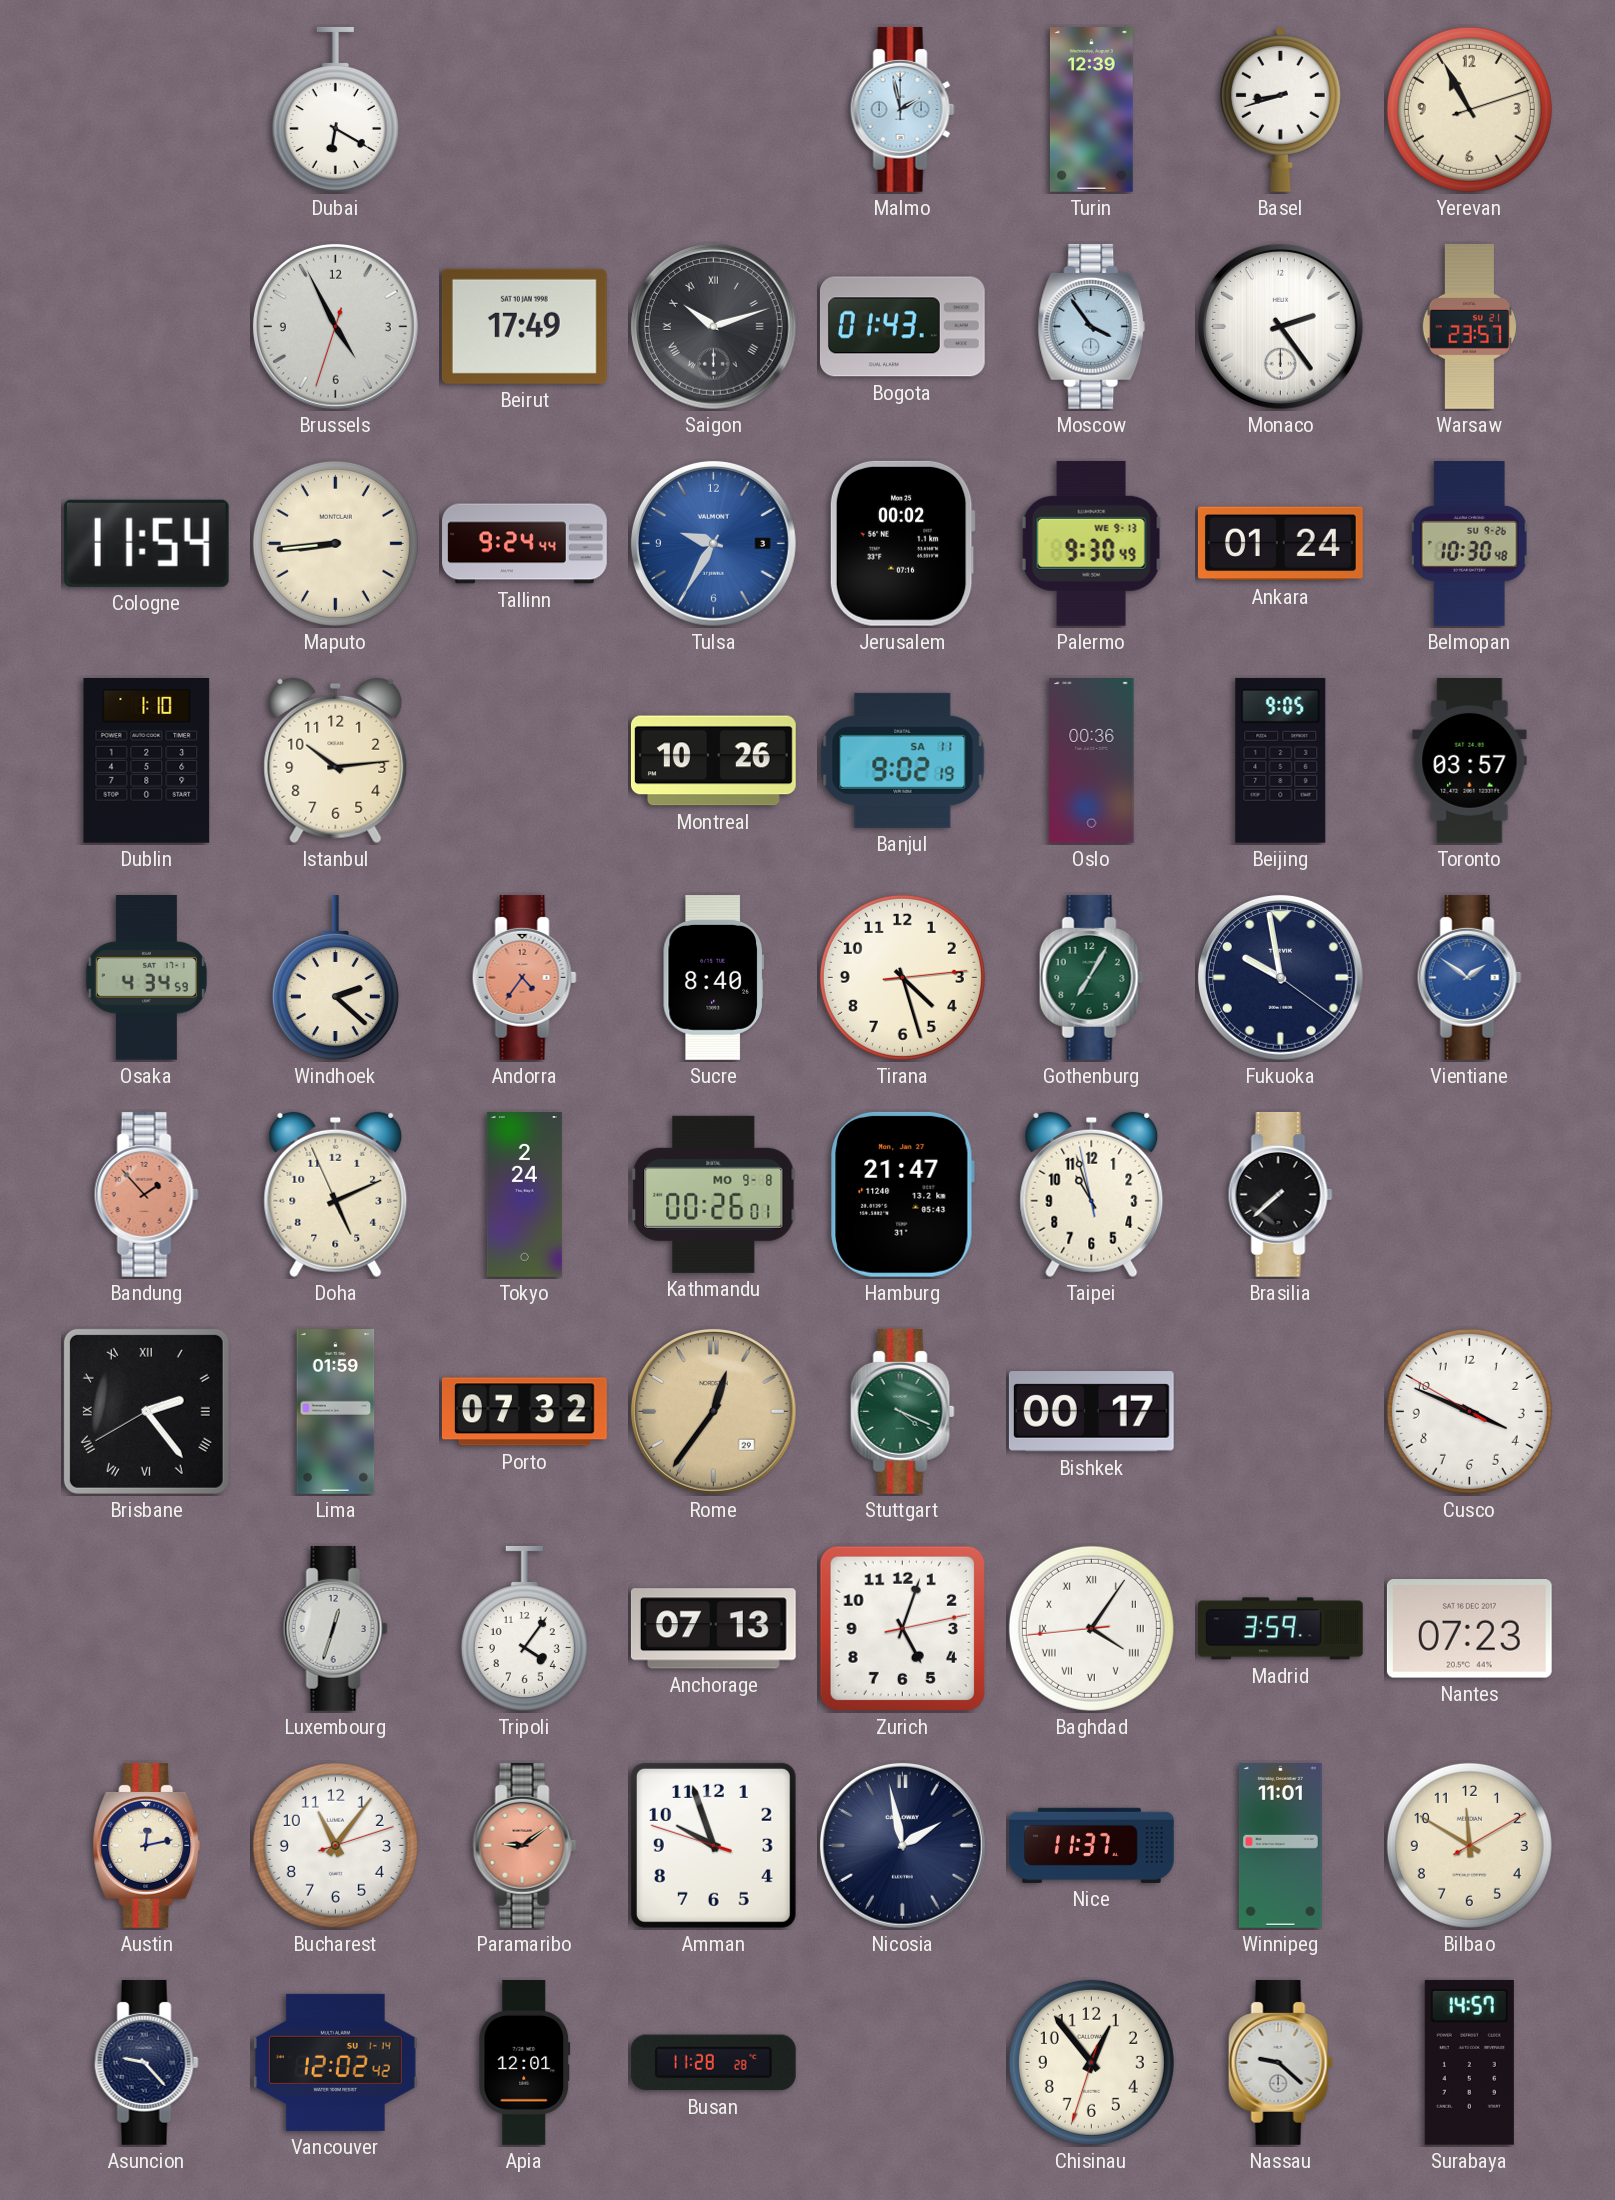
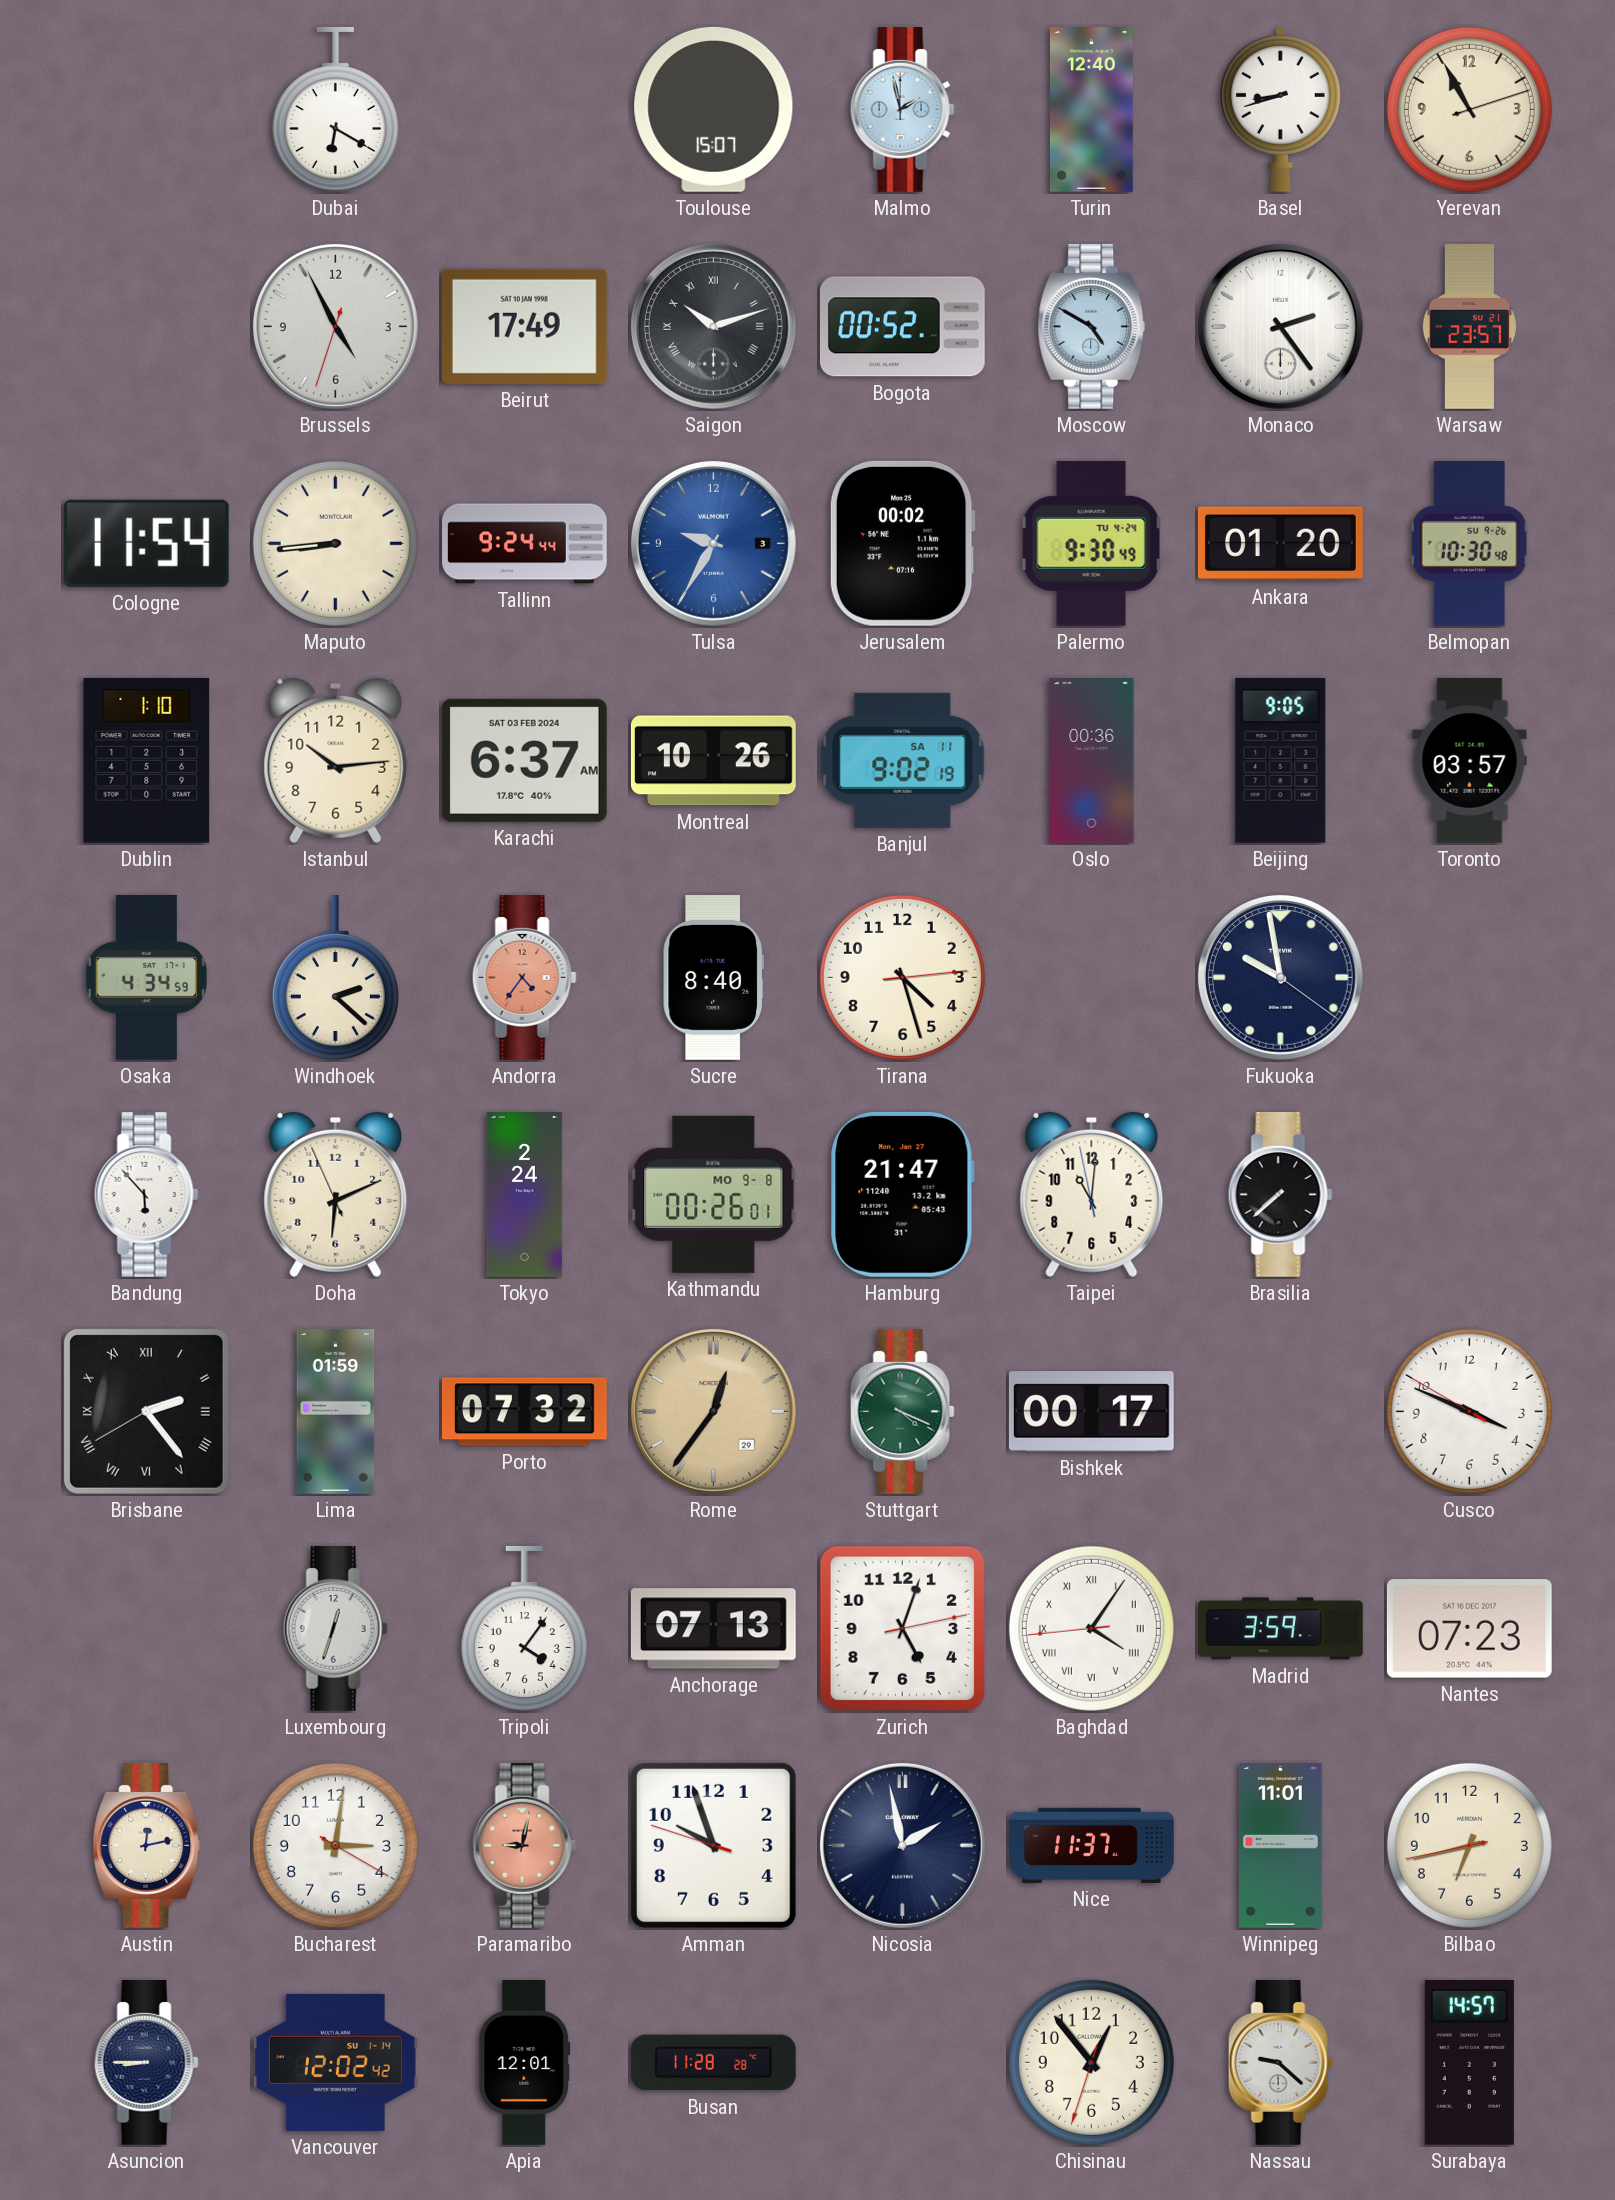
Toulouse: none -> 15:07
Turin: 12:39 -> 12:40
Bogota: 01:43 -> 00:52
Moscow: 3:54 -> 4:50
Palermo date: WE 9-13 -> TU 4-24
Ankara: 01:24 -> 01:20
Karachi: none -> 6:37
Gothenburg: 7:05 -> none
Vientiane: 1:51 -> none
Bandung: 1:53 -> 5:53
Bandung dial: salmon -> white
Doha: 5:10 -> 6:10
Taipei: 10:56 -> 11:00
Bucharest: 11:06 -> 3:01
Paramaribo: 9:09 -> 9:02
Bilbao: 11:50 -> 6:42
Asuncion: 9:23 -> 8:45
